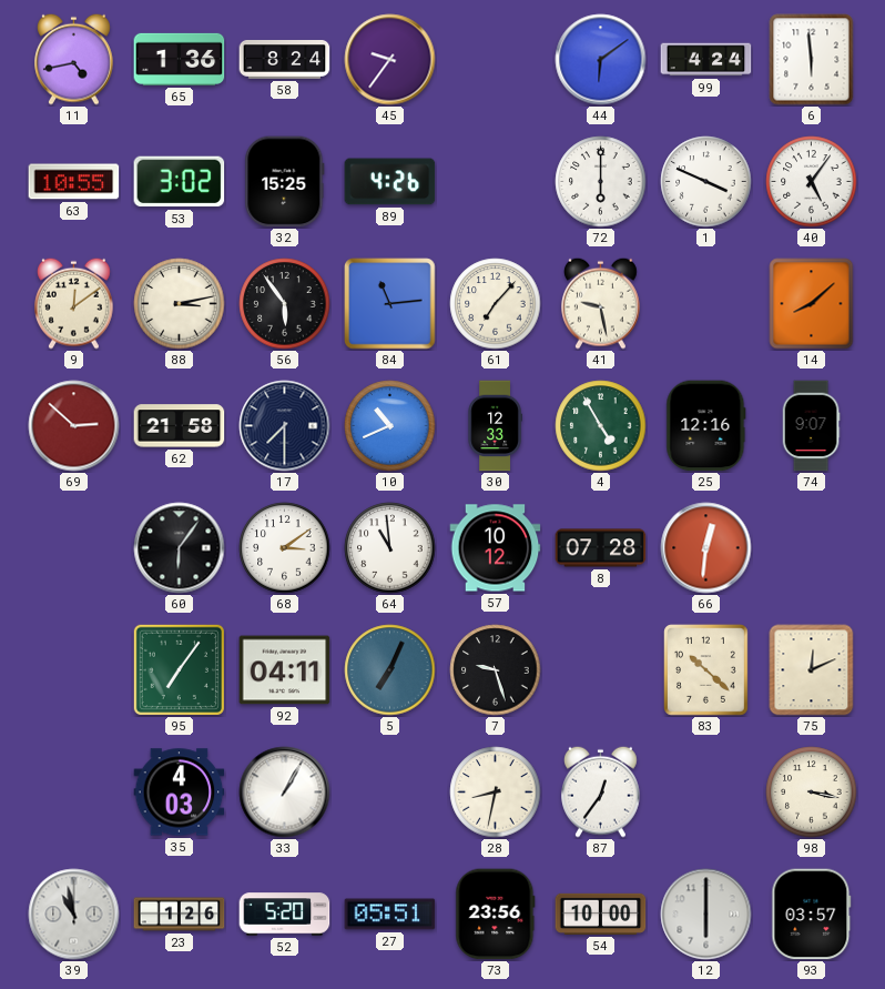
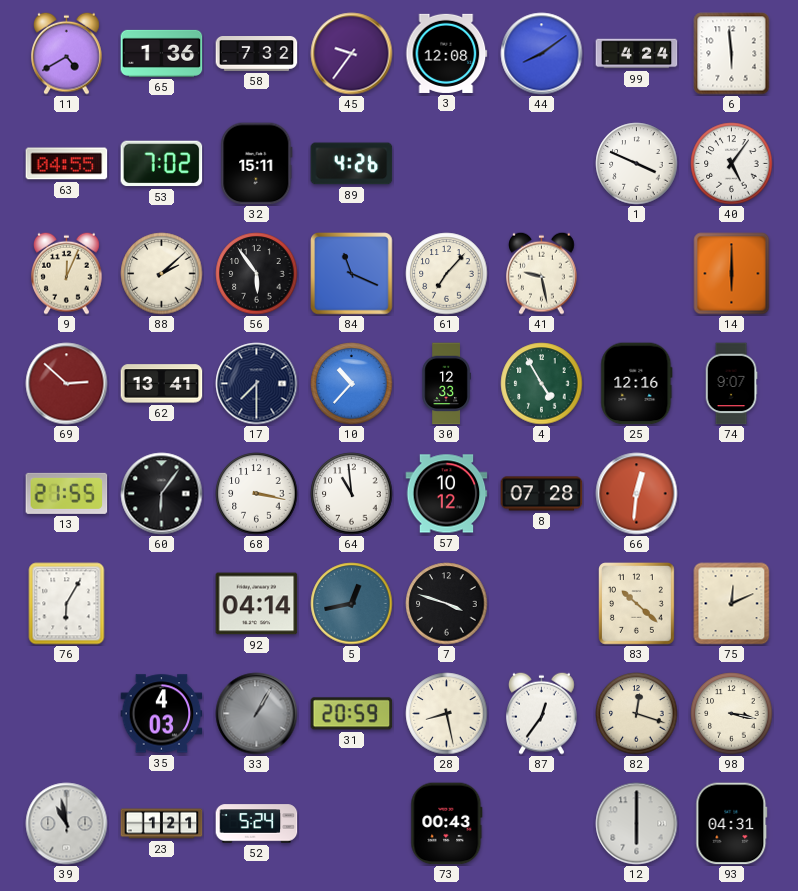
11: 4:43 -> 4:40
58: 8:24 -> 7:32
3: none -> 12:08
44: 6:09 -> 8:09
63: 10:55 -> 04:55
53: 3:02 -> 7:02
32: 15:25 -> 15:11
72: 6:00 -> none
9: 12:09 -> 12:04
88: 3:13 -> 2:08
84: 11:14 -> 11:19
14: 8:08 -> 6:00
62: 21:58 -> 13:41
10: 10:41 -> 10:37
13: none -> 21:55
68: 3:09 -> 3:17
76: none -> 6:05
95: 7:06 -> none
92: 04:11 -> 04:14
5: 7:04 -> 12:43
7: 9:27 -> 3:48
33 dial: white -> grey
31: none -> 20:59
28: 8:32 -> 8:28
82: none -> 12:18
23: 1:26 -> 1:21
52: 5:20 -> 5:24
27: 05:51 -> none
73: 23:56 -> 00:43
54: 10:00 -> none
93: 03:57 -> 04:31
